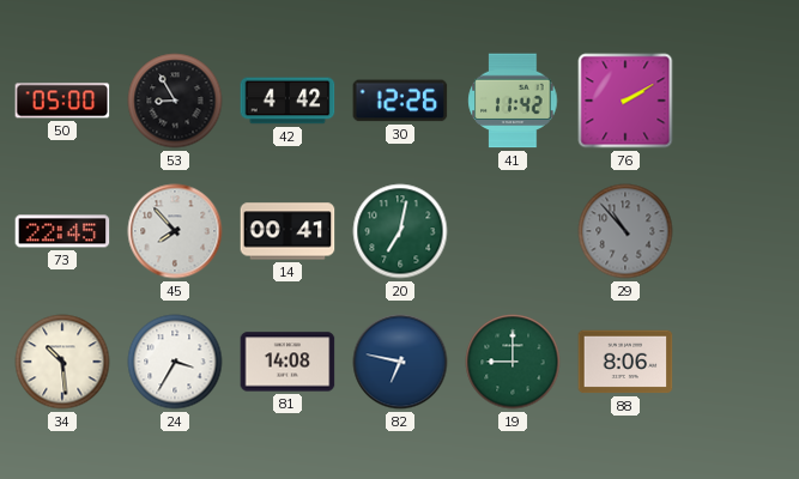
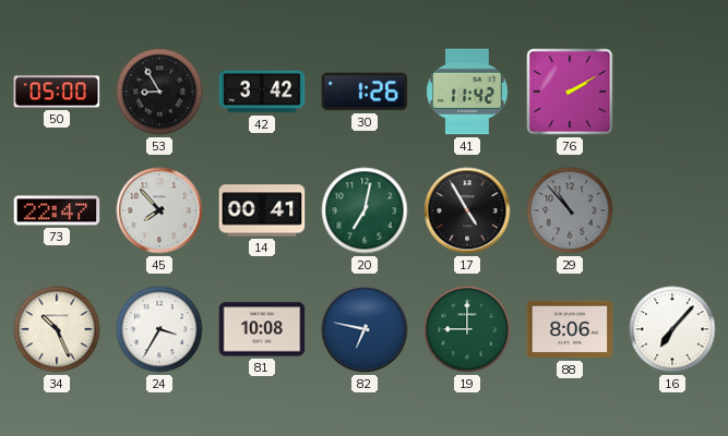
42: 4:42 -> 3:42
30: 12:26 -> 1:26
73: 22:45 -> 22:47
17: none -> 4:55
34: 10:29 -> 10:26
81: 14:08 -> 10:08
16: none -> 7:07
